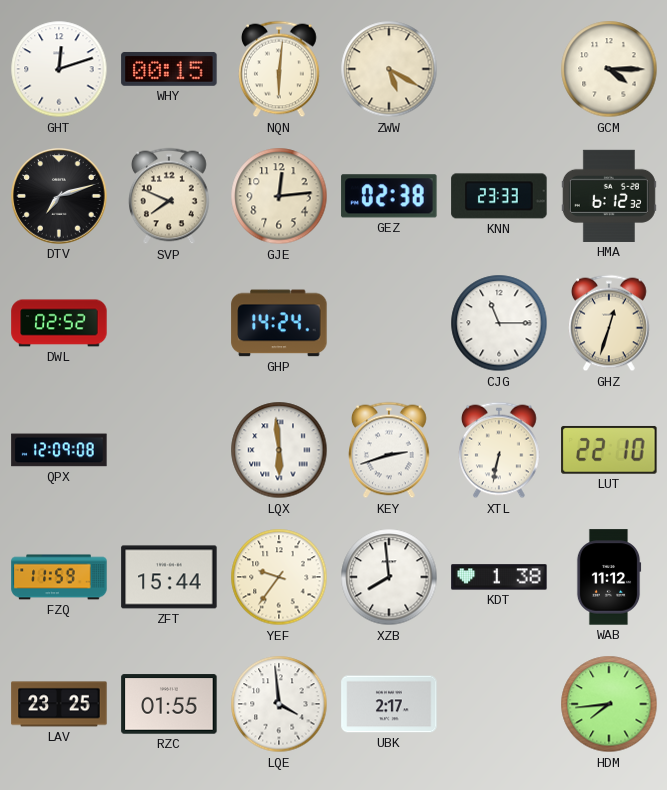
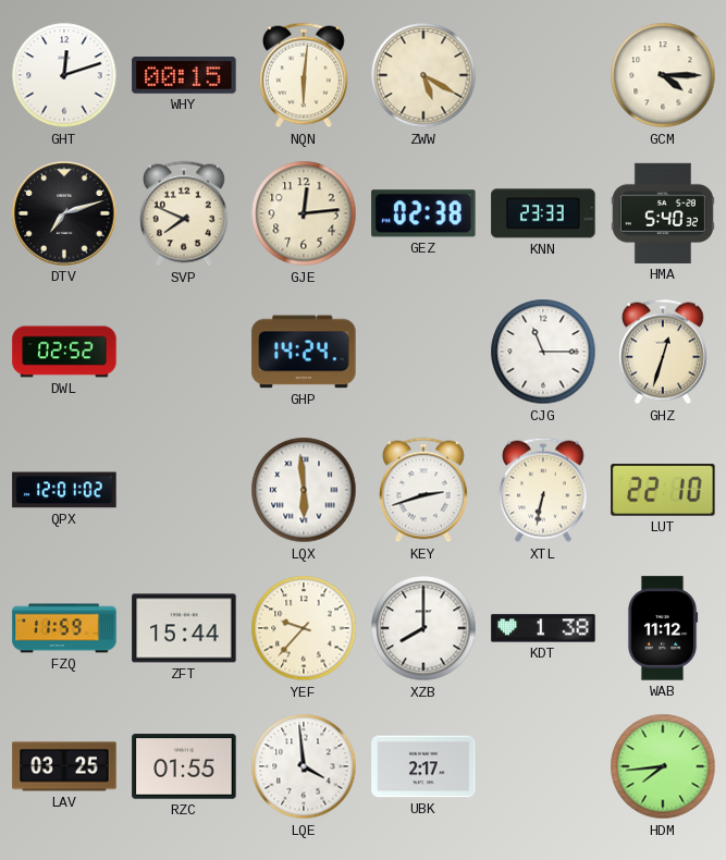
HMA: 6:12 -> 5:40
QPX: 12:09 -> 12:01
YEF: 9:36 -> 9:37
XZB: 7:59 -> 8:00
LAV: 23:25 -> 03:25
